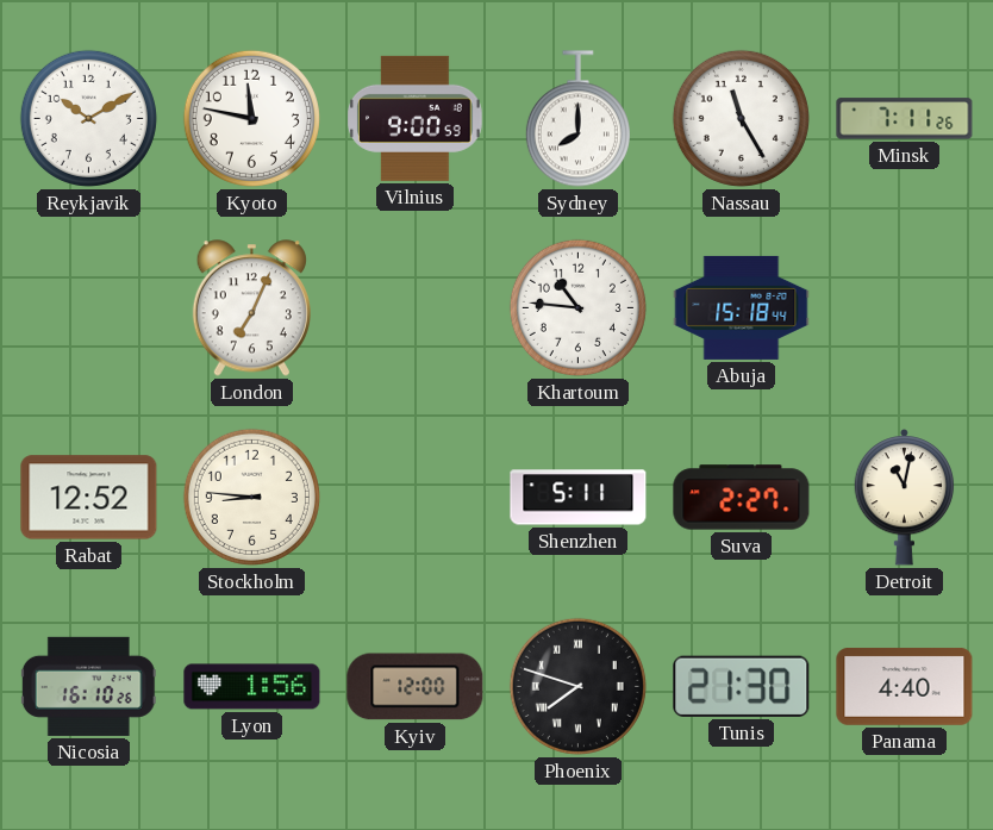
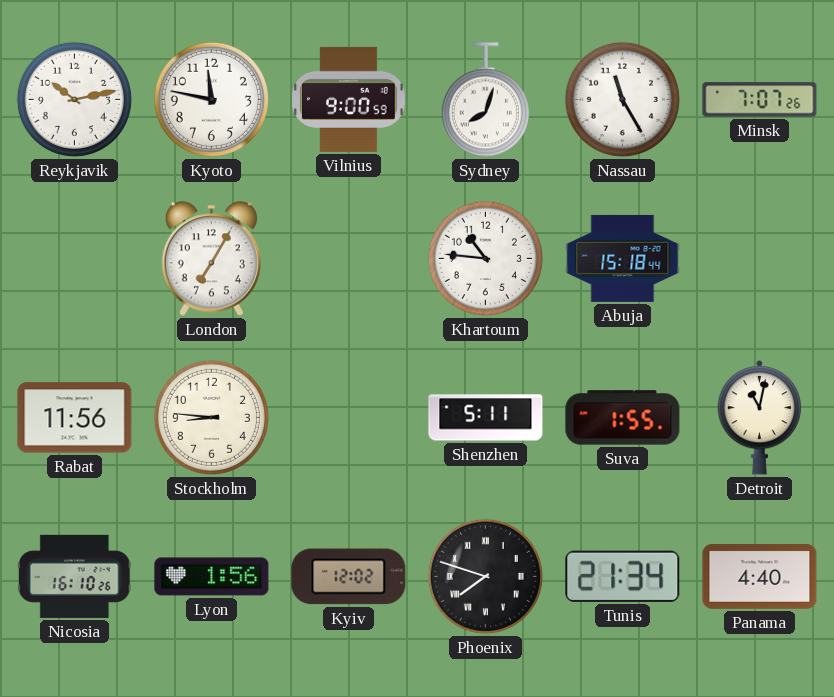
Reykjavik: 10:10 -> 10:13
Sydney: 8:00 -> 8:03
Minsk: 7:11 -> 7:07
London: 7:04 -> 7:05
Rabat: 12:52 -> 11:56
Suva: 2:27 -> 1:55
Kyiv: 12:00 -> 12:02
Tunis: 21:30 -> 21:34
